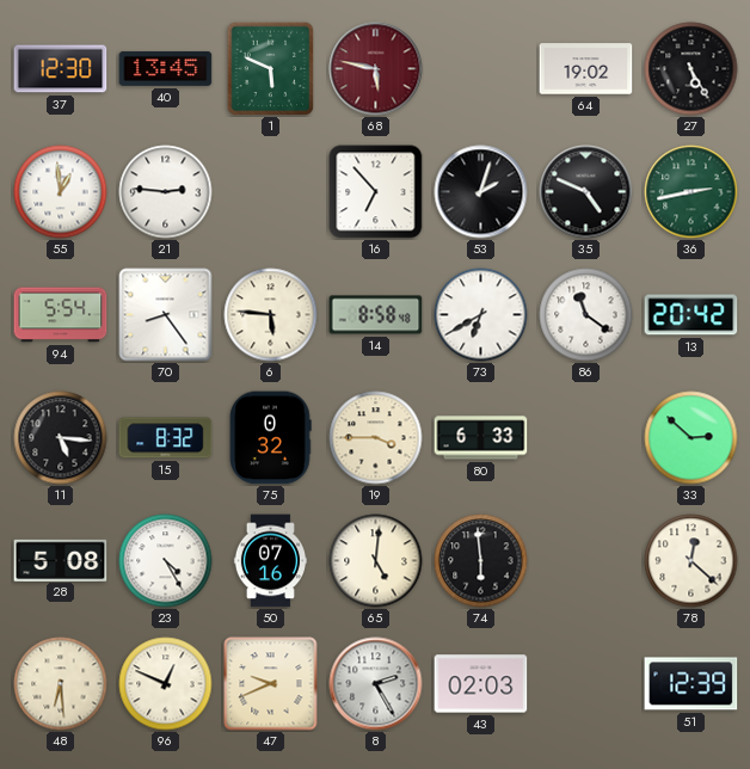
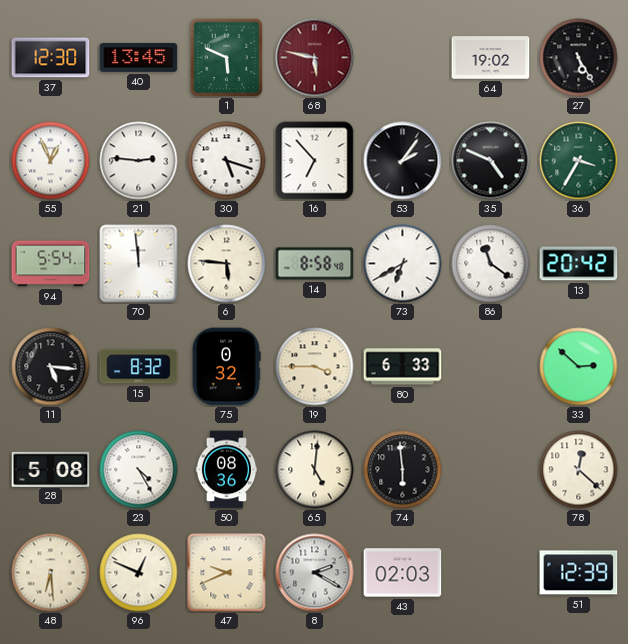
55: 12:59 -> 12:56
30: none -> 5:18
53: 2:03 -> 2:06
36: 2:43 -> 3:35
70: 8:24 -> 11:59
50: 07:16 -> 08:36
8: 2:25 -> 2:20
